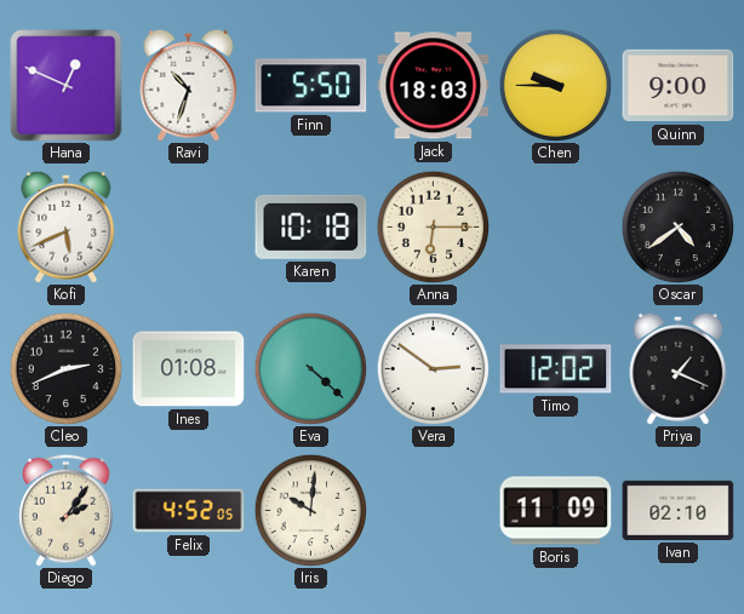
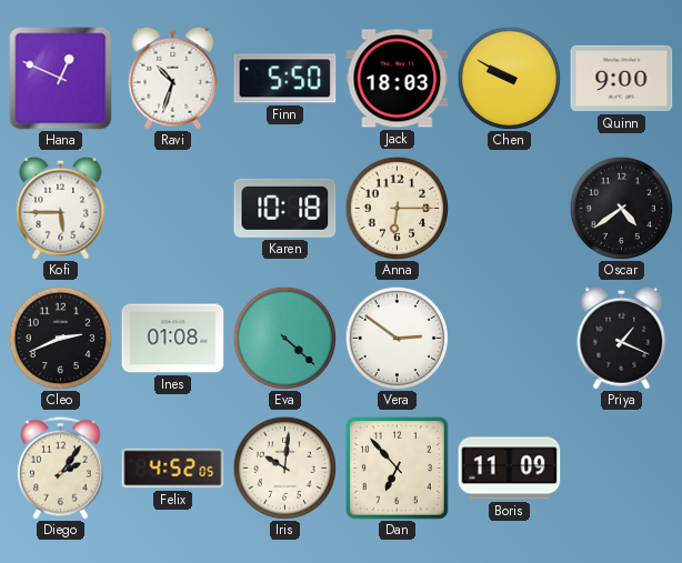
Chen: 9:45 -> 9:50
Kofi: 5:41 -> 5:45
Timo: 12:02 -> none
Dan: none -> 6:53
Ivan: 02:10 -> none
